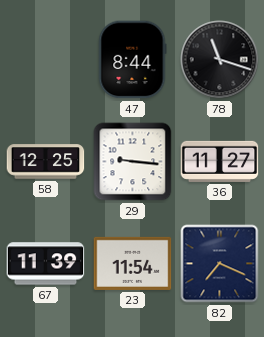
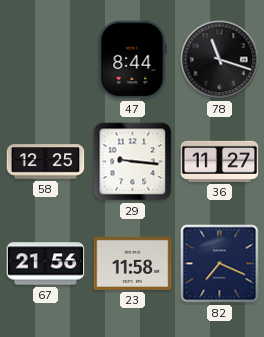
67: 11:39 -> 21:56
23: 11:54 -> 11:58
